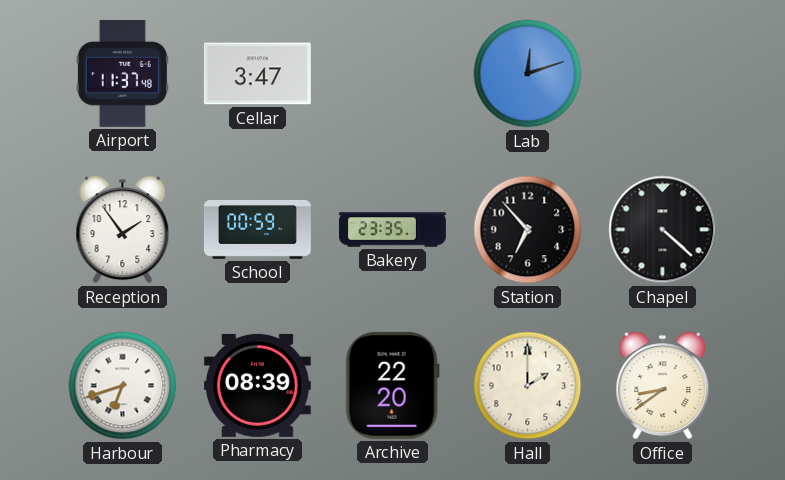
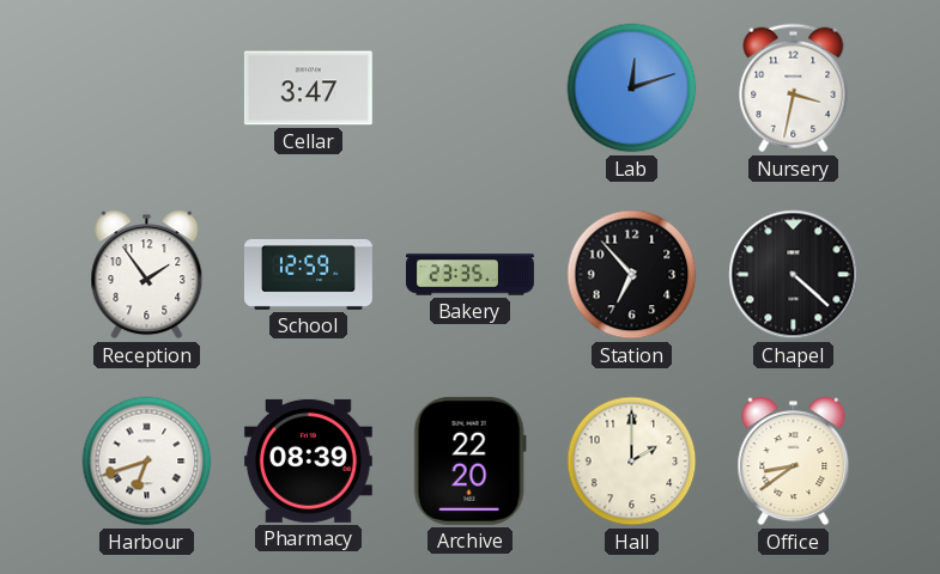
Airport: 11:37 -> none
Nursery: none -> 3:32
School: 00:59 -> 12:59
